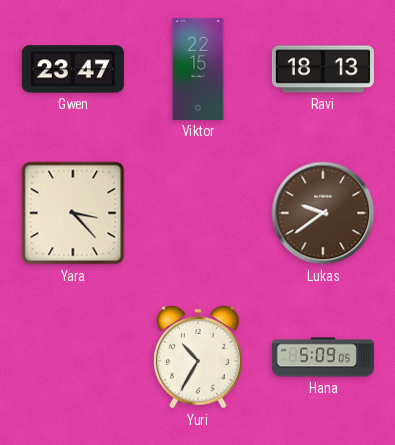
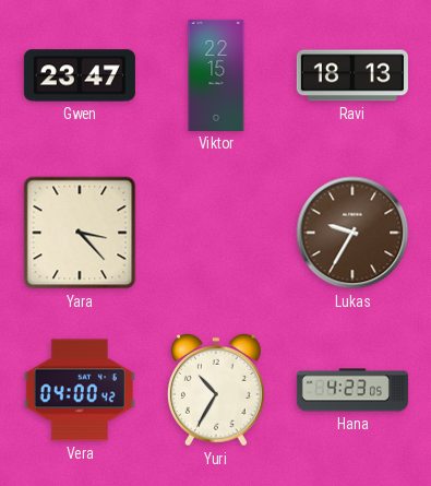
Lukas: 9:39 -> 9:35
Vera: none -> 04:00
Hana: 5:09 -> 4:23
